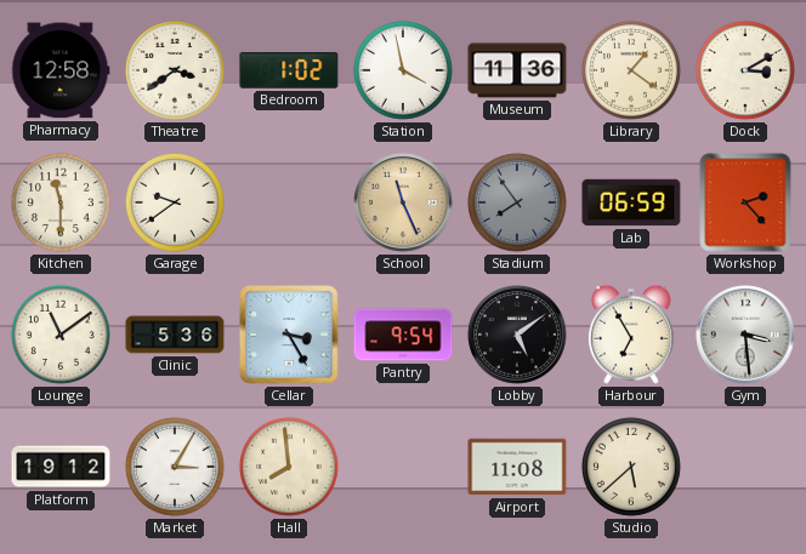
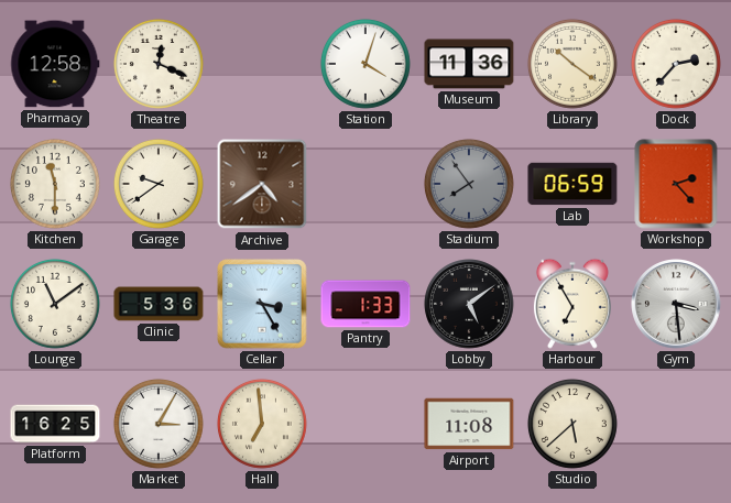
Theatre: 3:39 -> 12:19
Bedroom: 1:02 -> none
Station: 3:58 -> 4:03
Library: 1:21 -> 10:21
Dock: 3:10 -> 2:37
Archive: none -> 4:39
School: 11:26 -> none
Pantry: 9:54 -> 1:33
Platform: 19:12 -> 16:25
Hall: 7:59 -> 6:59
